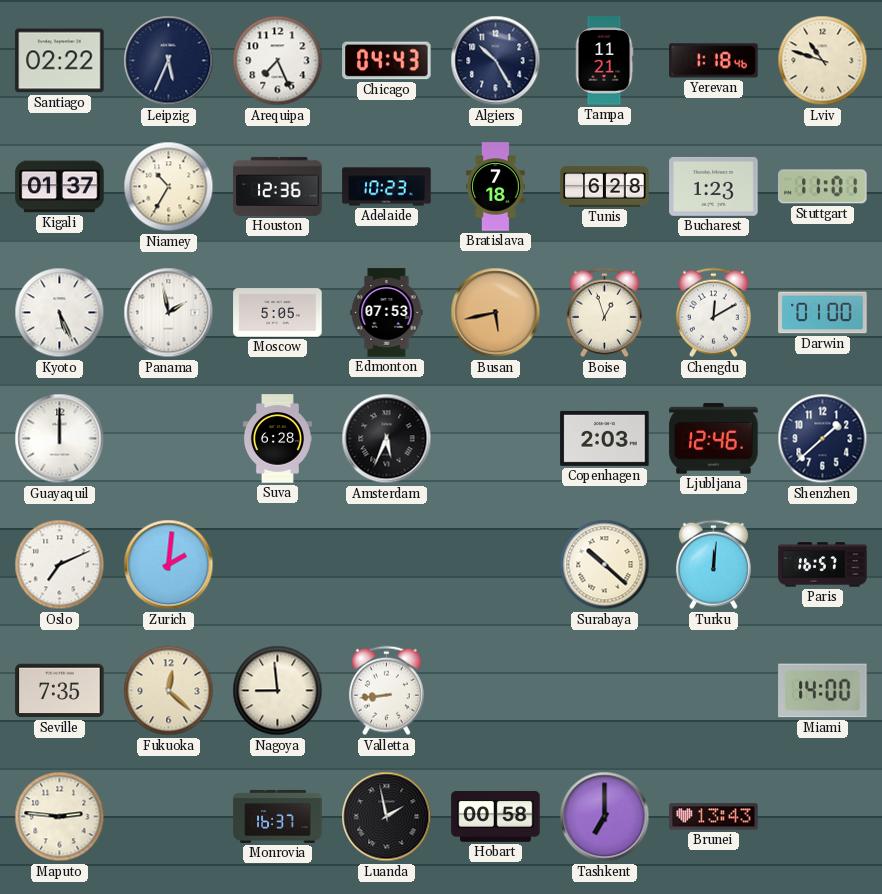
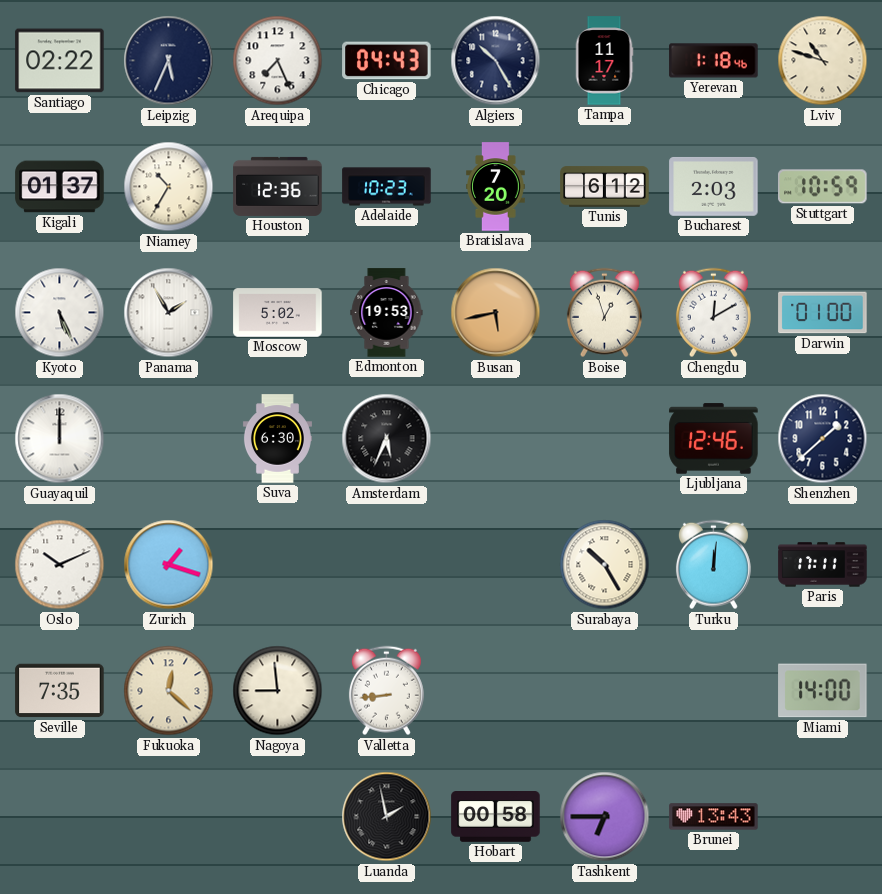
Tampa: 11:21 -> 11:17
Bratislava: 7:18 -> 7:20
Tunis: 6:28 -> 6:12
Bucharest: 1:23 -> 2:03
Stuttgart: 11:01 -> 10:59
Panama: 1:58 -> 1:55
Moscow: 5:05 -> 5:02
Edmonton: 07:53 -> 19:53
Suva: 6:28 -> 6:30
Copenhagen: 2:03 -> none
Oslo: 7:11 -> 10:11
Zurich: 2:01 -> 1:18
Surabaya: 10:22 -> 10:25
Paris: 16:57 -> 17:11
Maputo: 2:46 -> none
Monrovia: 16:37 -> none
Tashkent: 7:00 -> 6:45
